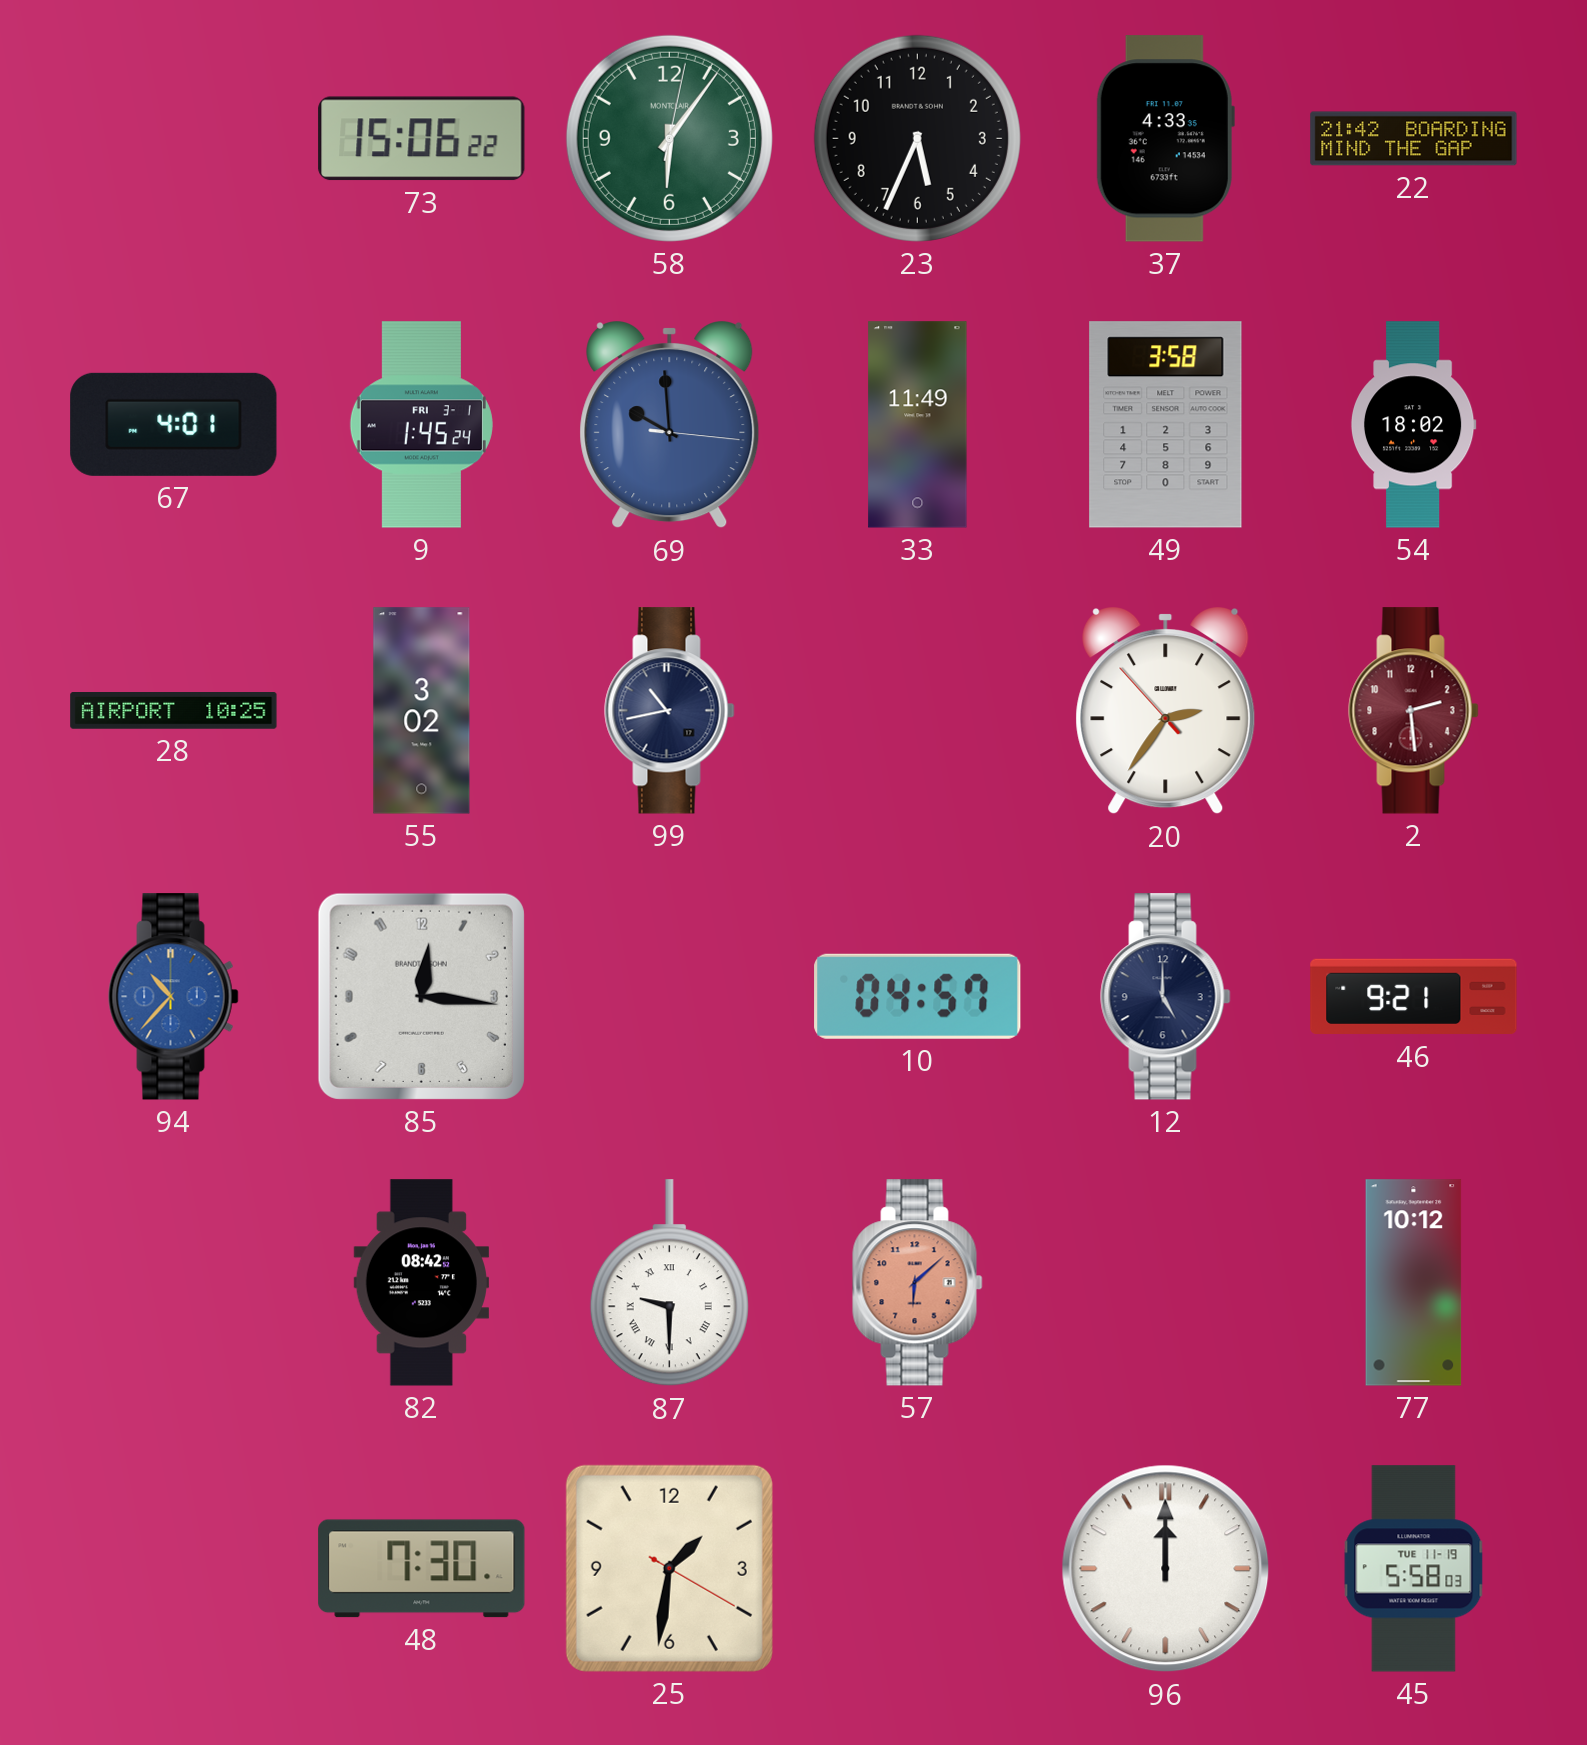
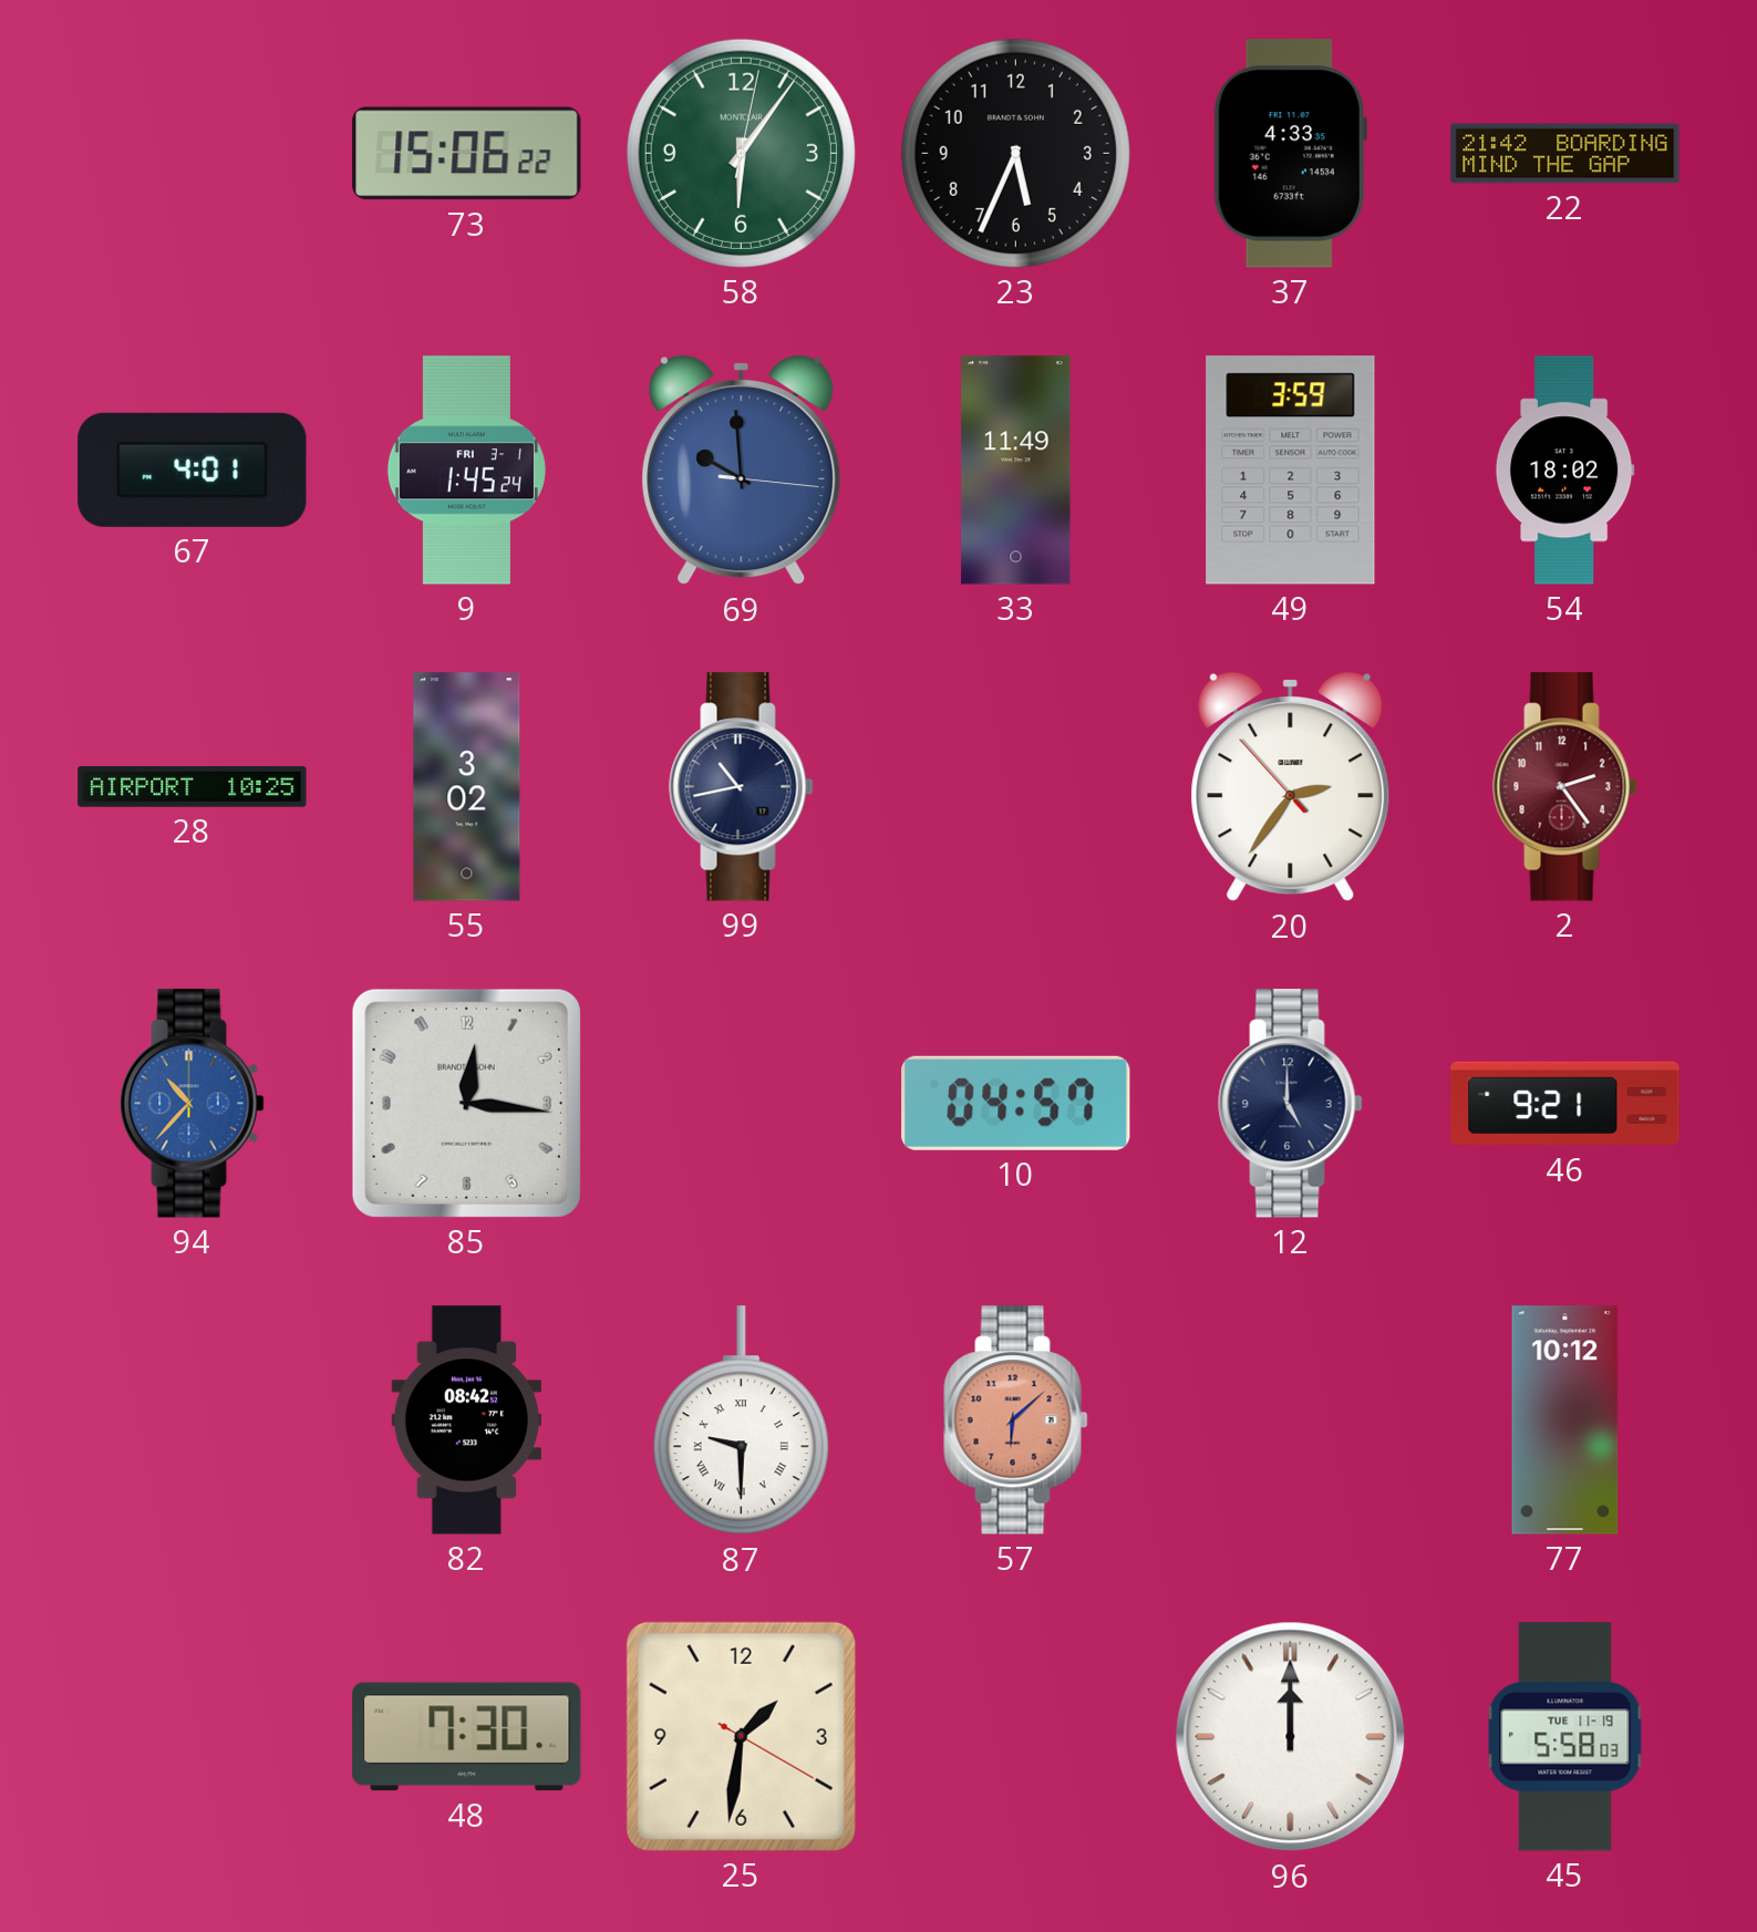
49: 3:58 -> 3:59
2: 2:29 -> 2:24
